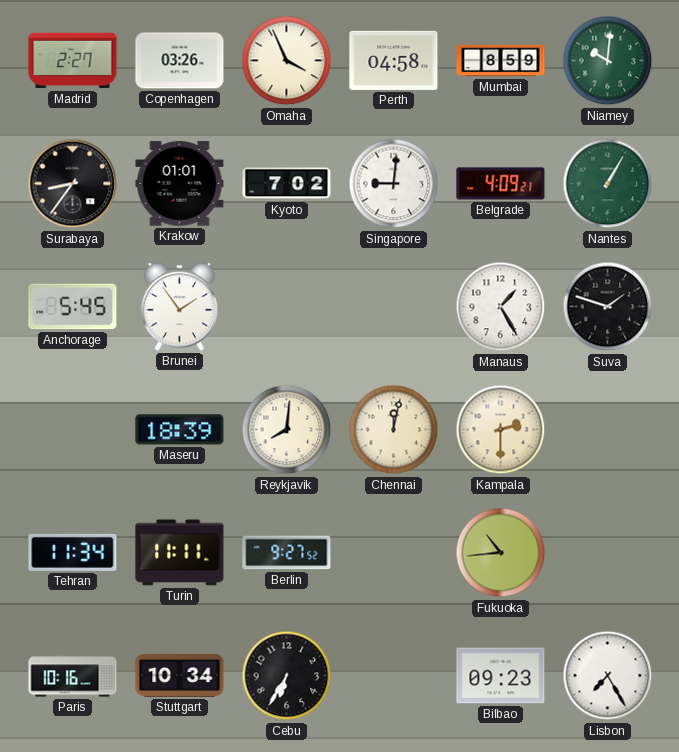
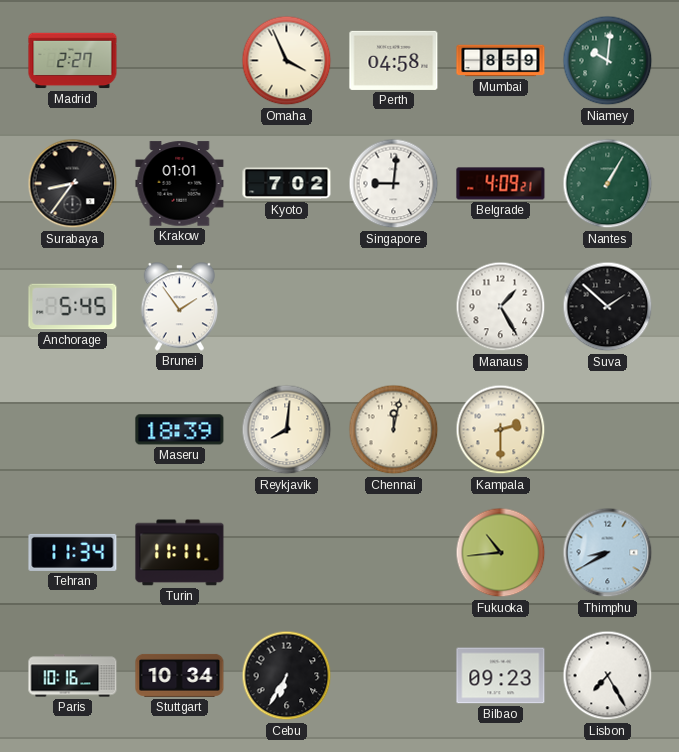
Copenhagen: 03:26 -> none
Suva: 1:48 -> 1:52
Berlin: 9:27 -> none
Thimphu: none -> 8:40
